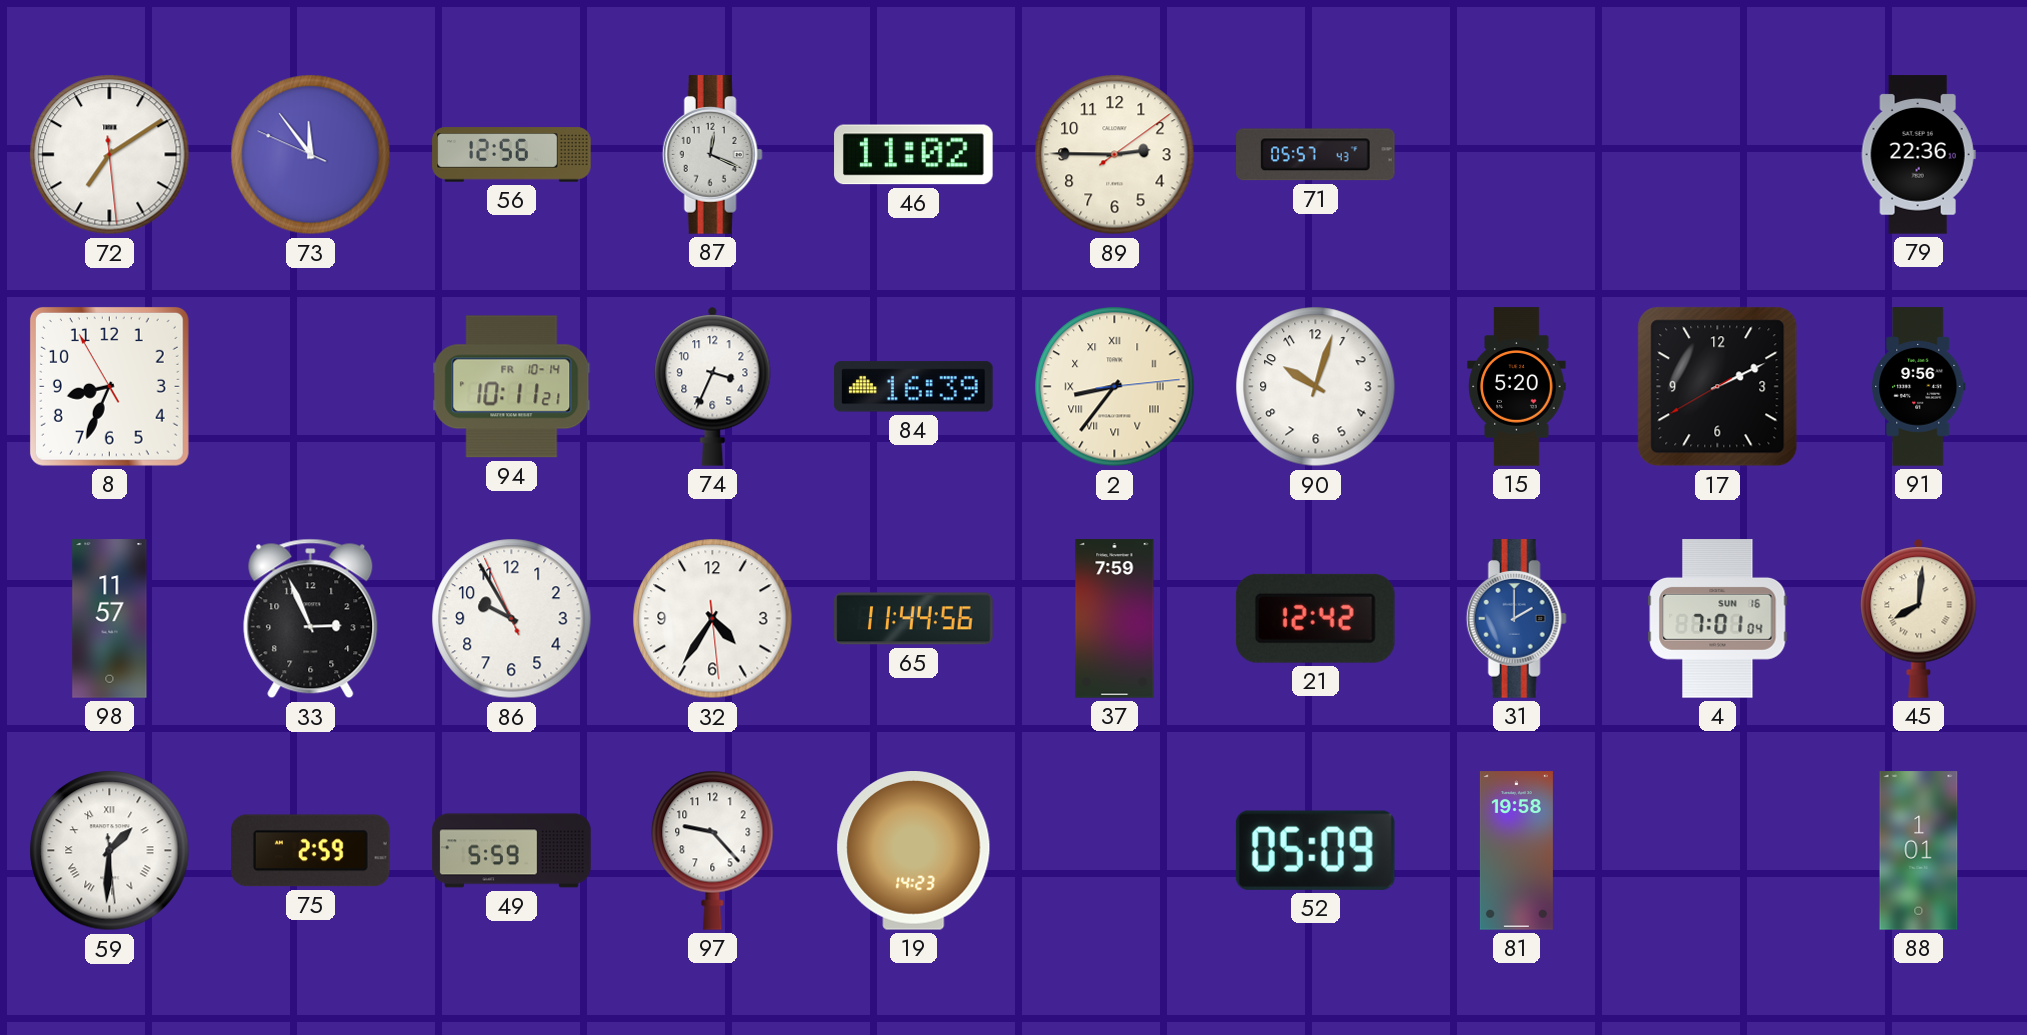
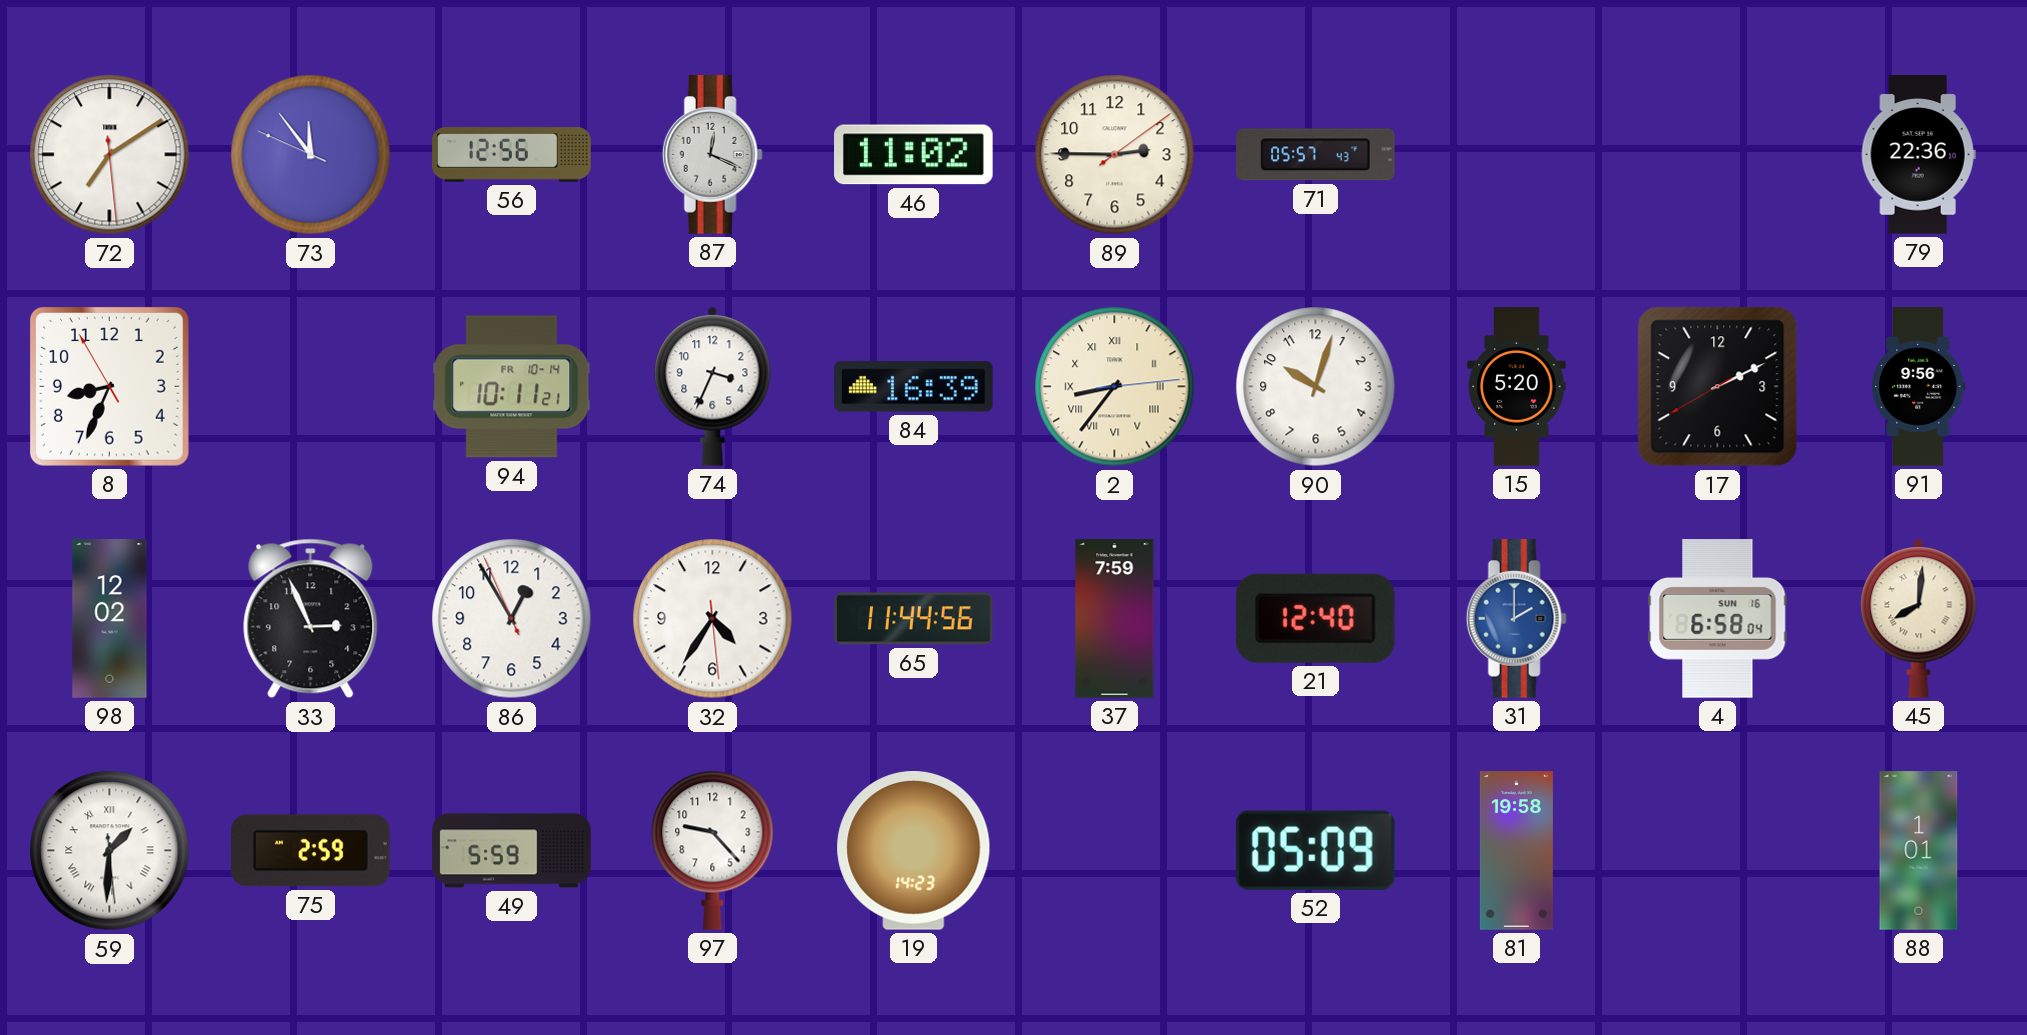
98: 11:57 -> 12:02
86: 9:54 -> 12:54
21: 12:42 -> 12:40
4: 7:01 -> 6:58
